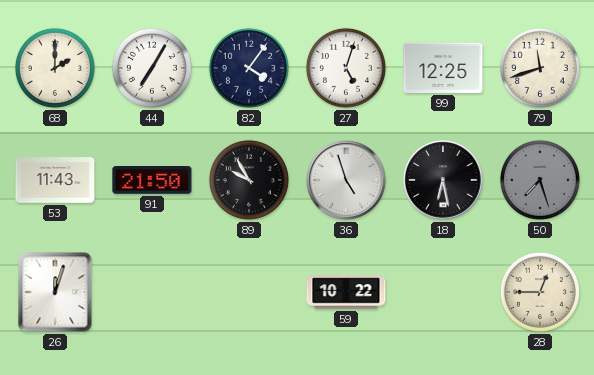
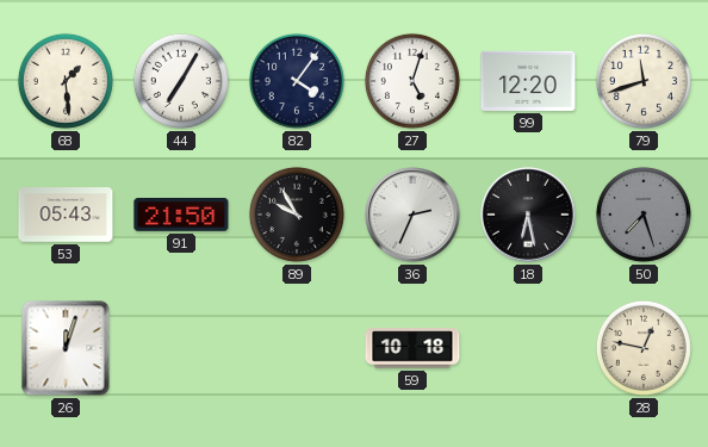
68: 2:00 -> 1:29
99: 12:25 -> 12:20
53: 11:43 -> 05:43
36: 4:57 -> 2:34
59: 10:22 -> 10:18
28: 12:45 -> 12:47
